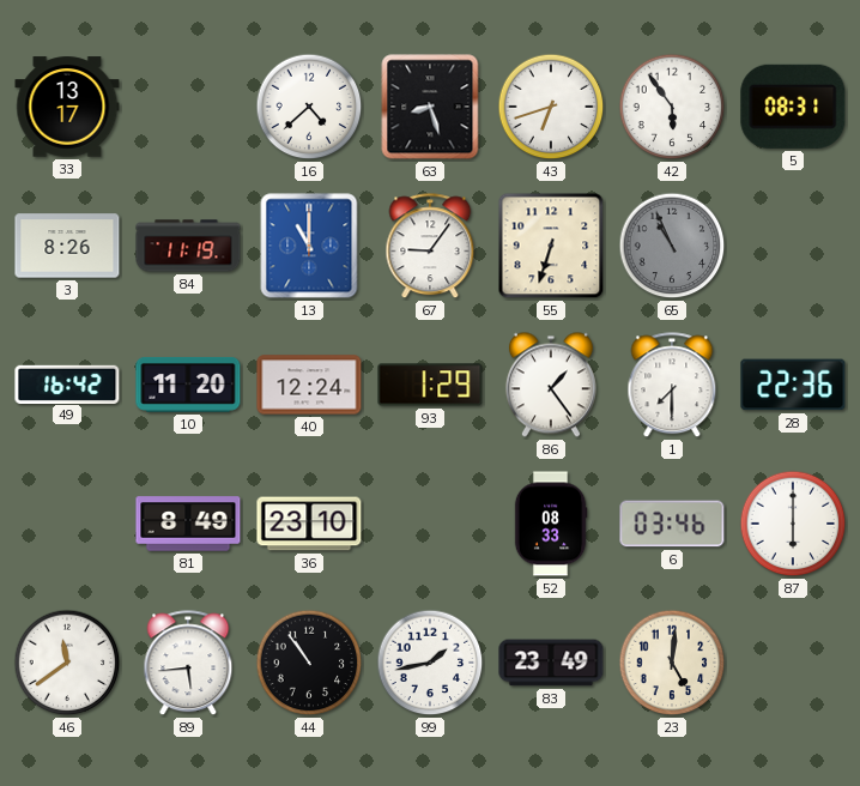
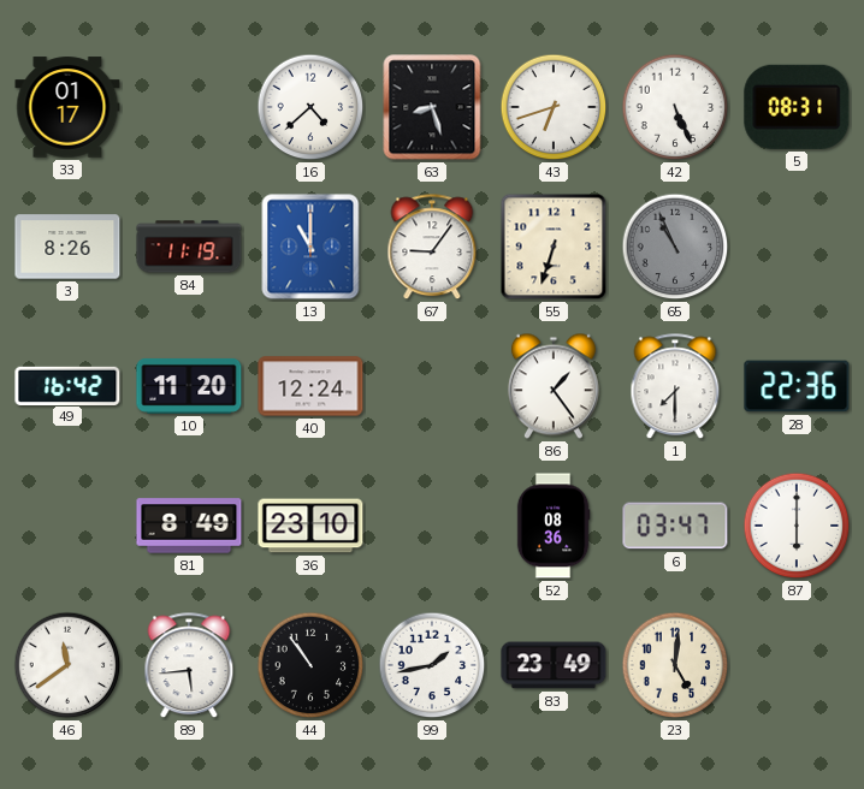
33: 13:17 -> 01:17
42: 5:54 -> 5:26
93: 1:29 -> none
52: 08:33 -> 08:36
6: 03:46 -> 03:47
